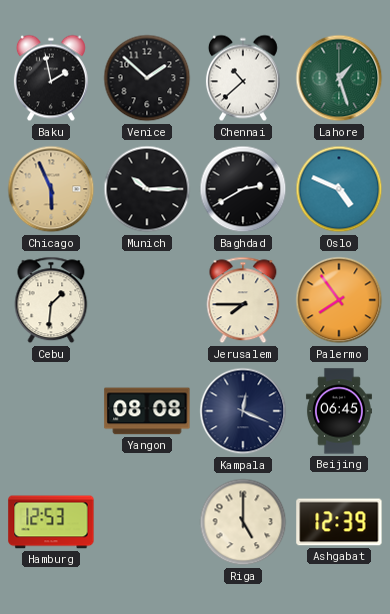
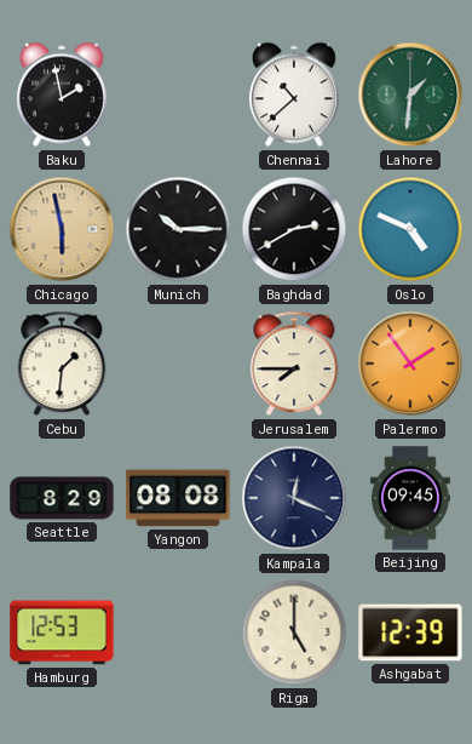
Venice: 1:52 -> none
Lahore: 1:27 -> 1:31
Chicago: 5:56 -> 5:58
Palermo: 7:54 -> 1:54
Seattle: none -> 8:29
Beijing: 06:45 -> 09:45
